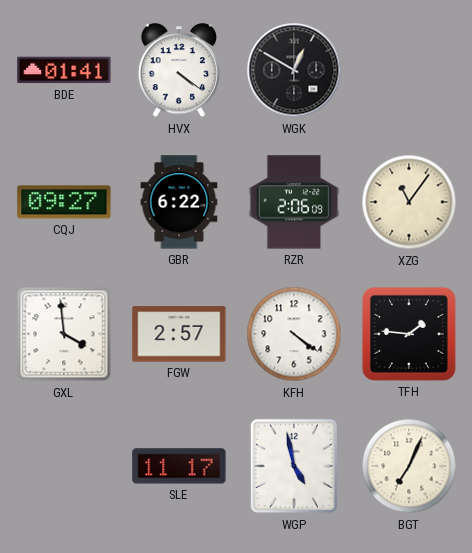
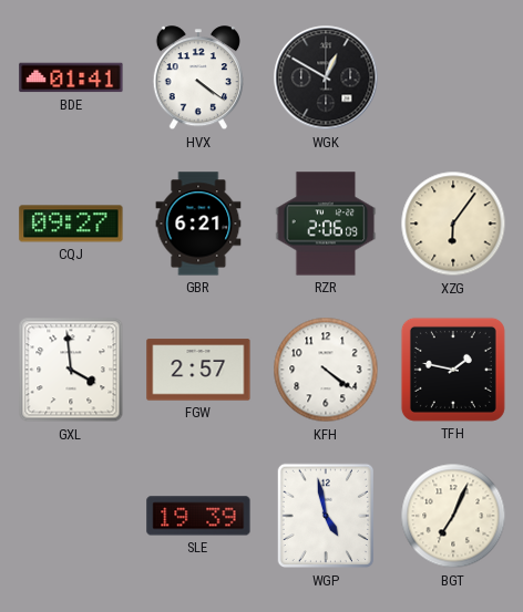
GBR: 6:22 -> 6:21
XZG: 11:06 -> 6:06
TFH: 1:46 -> 1:47
SLE: 11:17 -> 19:39
